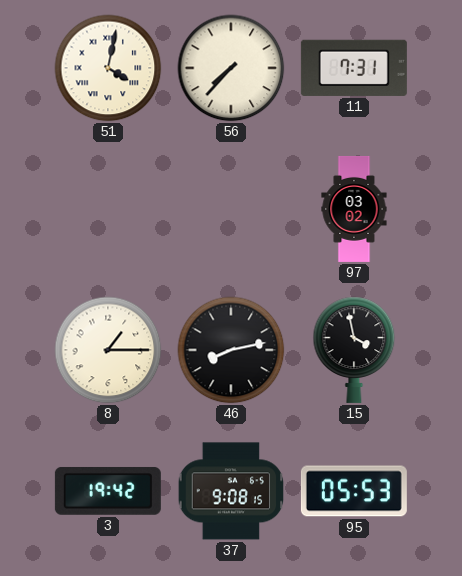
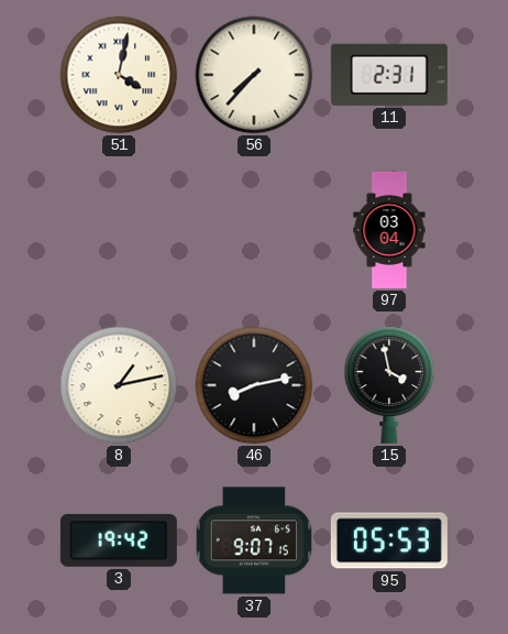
11: 7:31 -> 2:31
97: 03:02 -> 03:04
8: 1:15 -> 1:13
37: 9:08 -> 9:07
